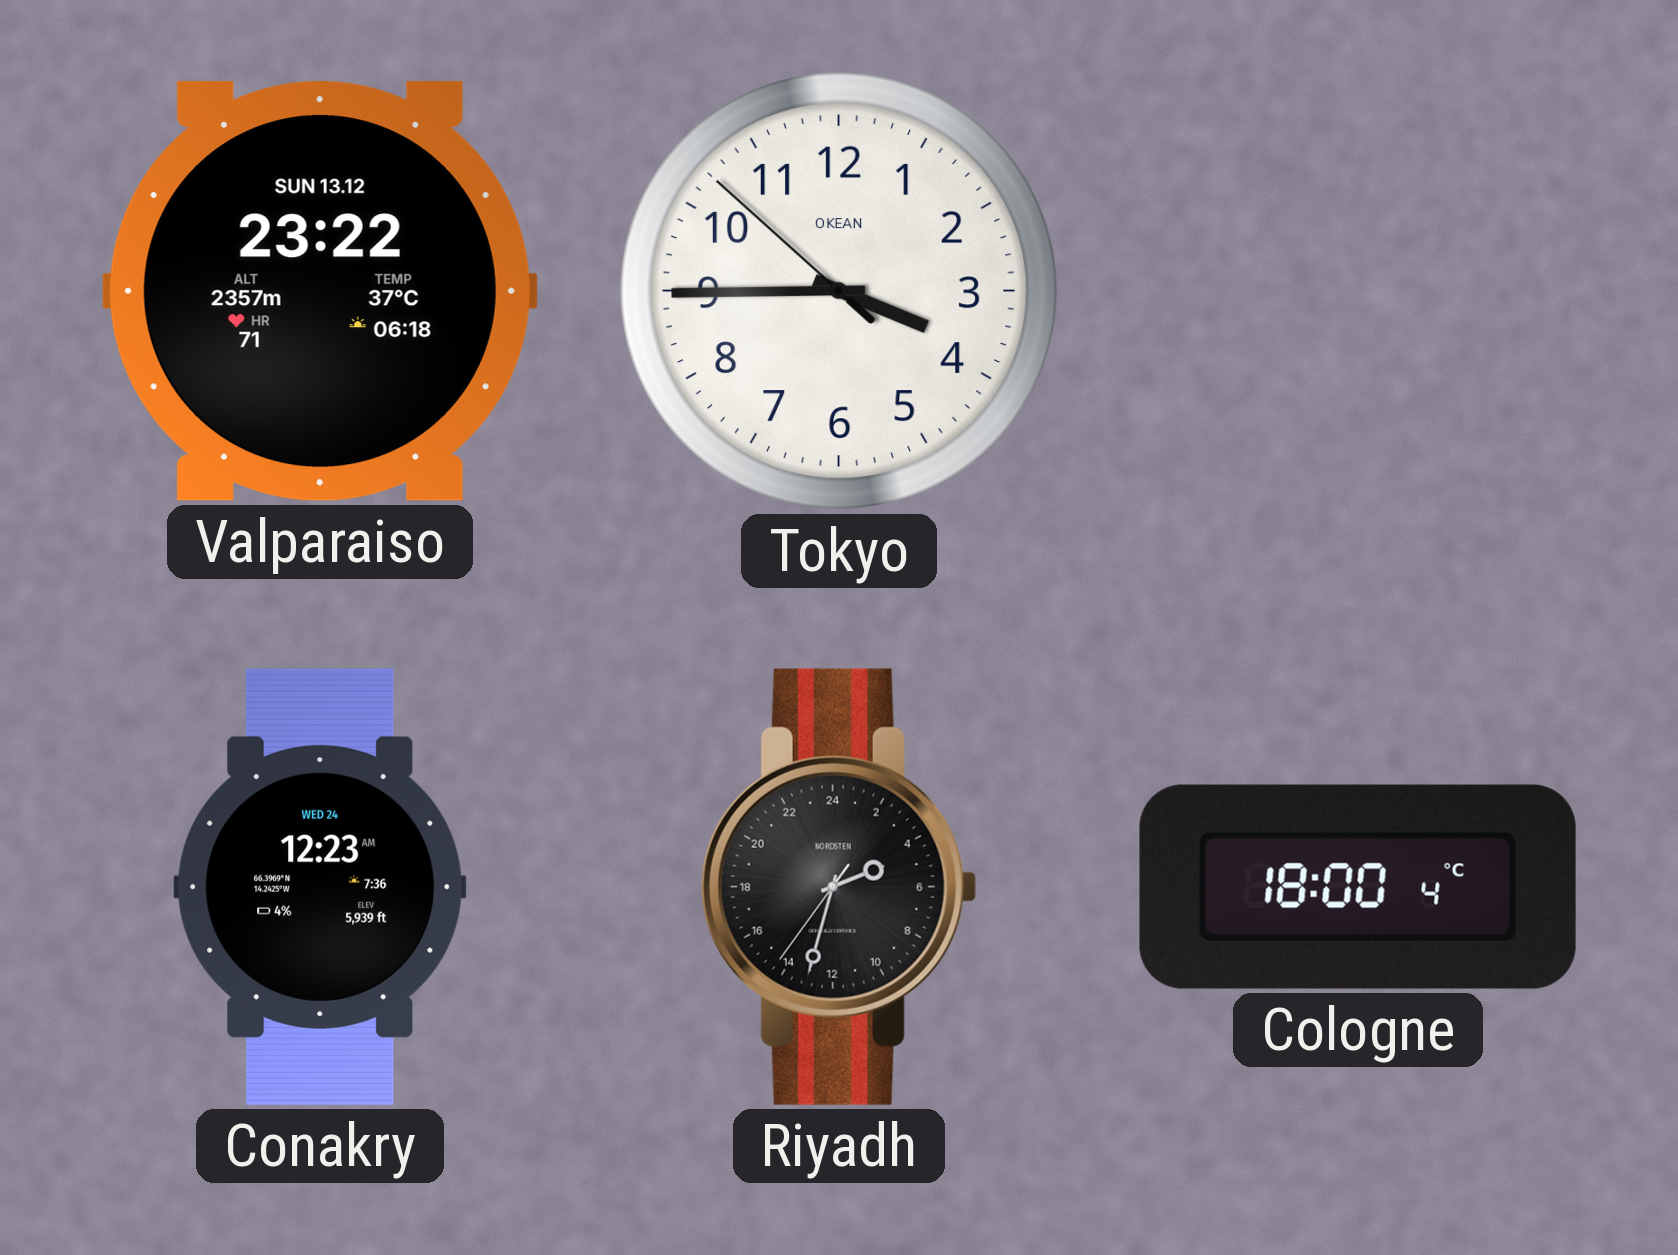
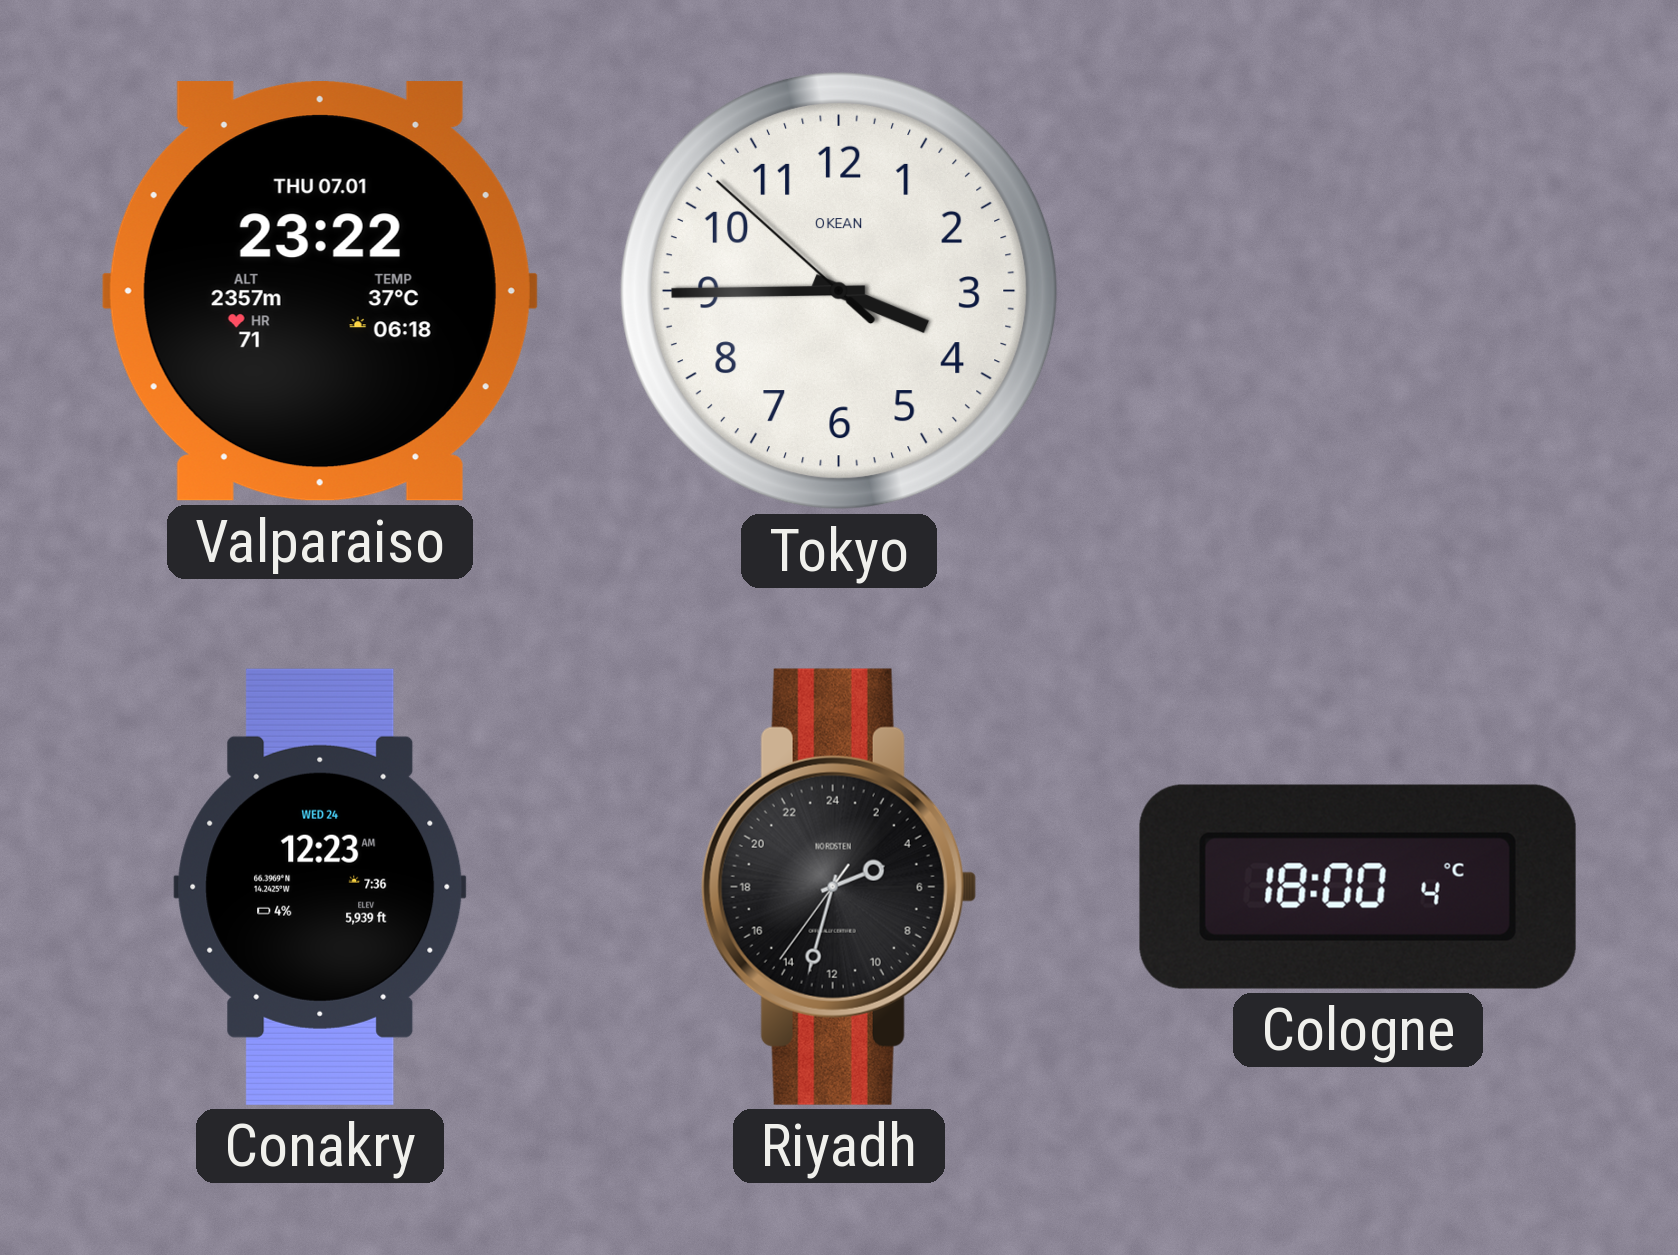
Valparaiso date: SUN 13.12 -> THU 07.01
